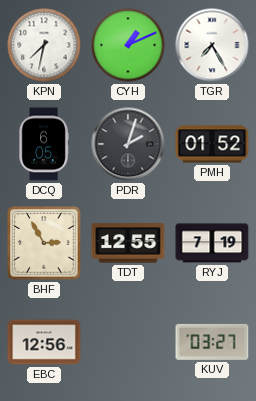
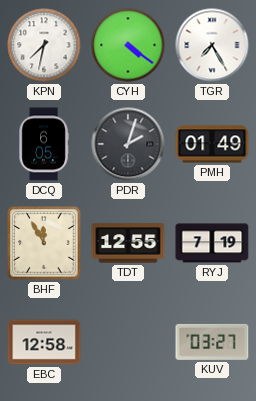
CYH: 1:11 -> 4:21
PMH: 01:52 -> 01:49
BHF: 2:55 -> 11:55
EBC: 12:56 -> 12:58
